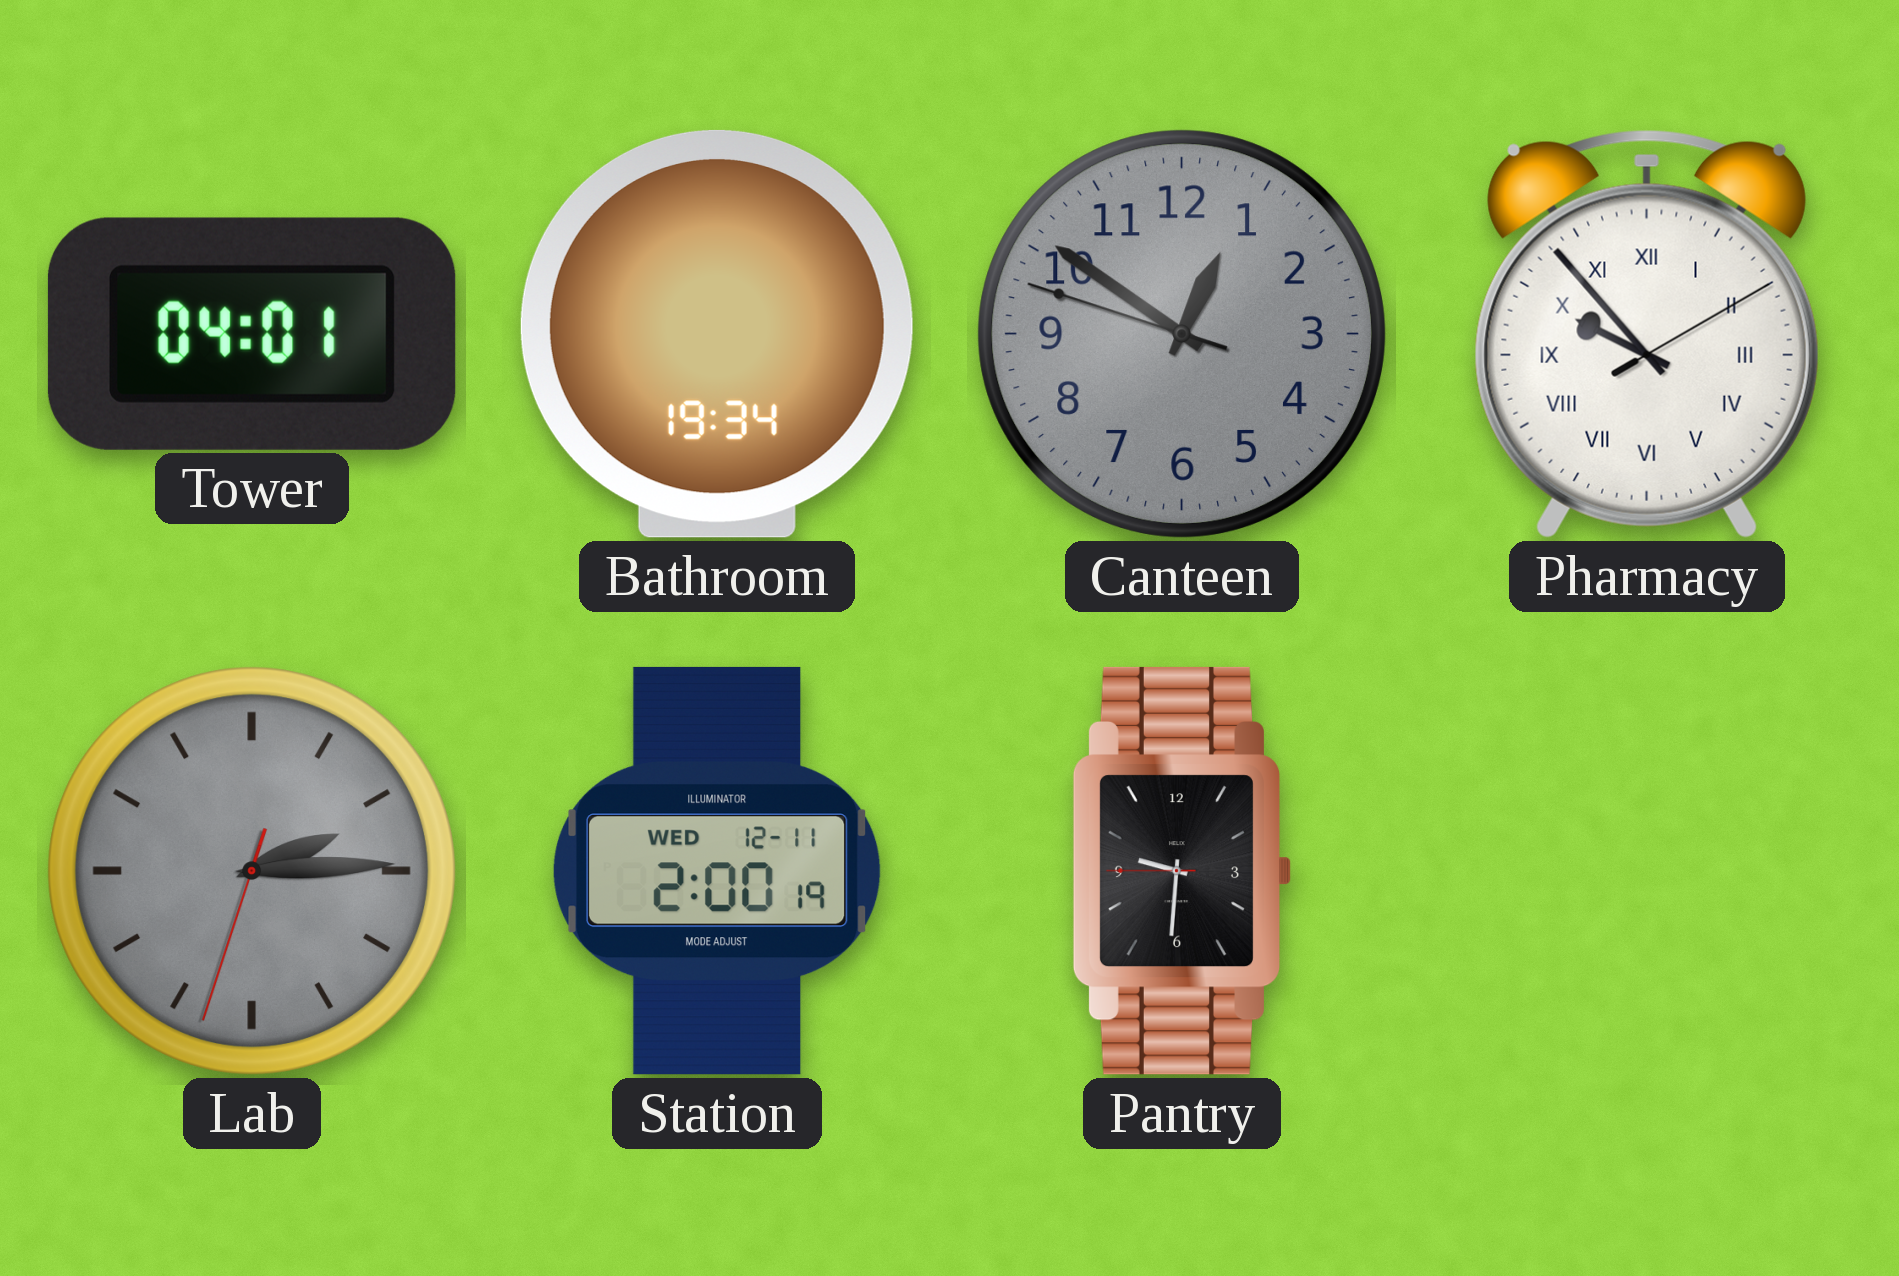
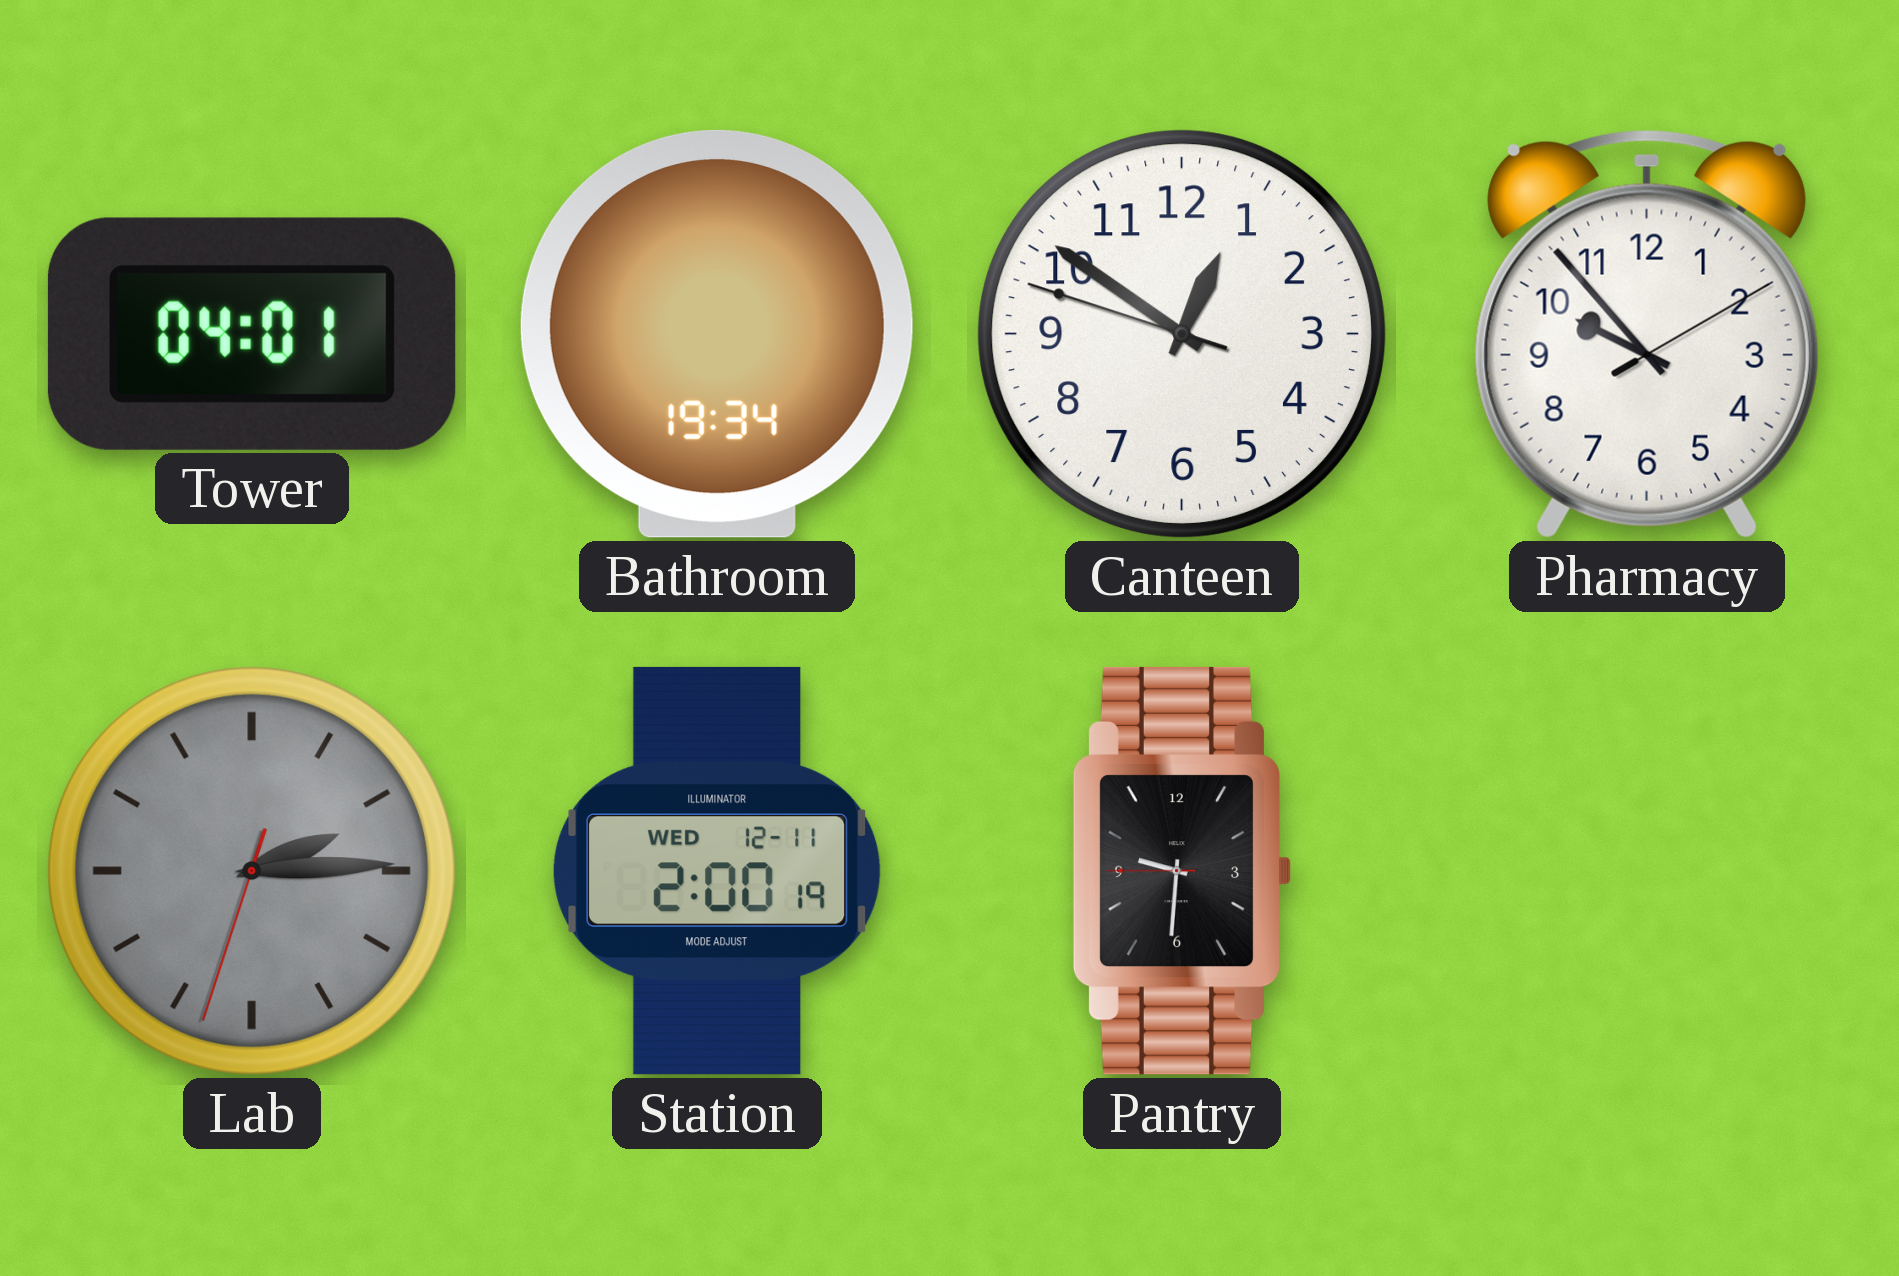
Canteen dial: grey -> white
Pharmacy numerals: Roman -> Arabic
